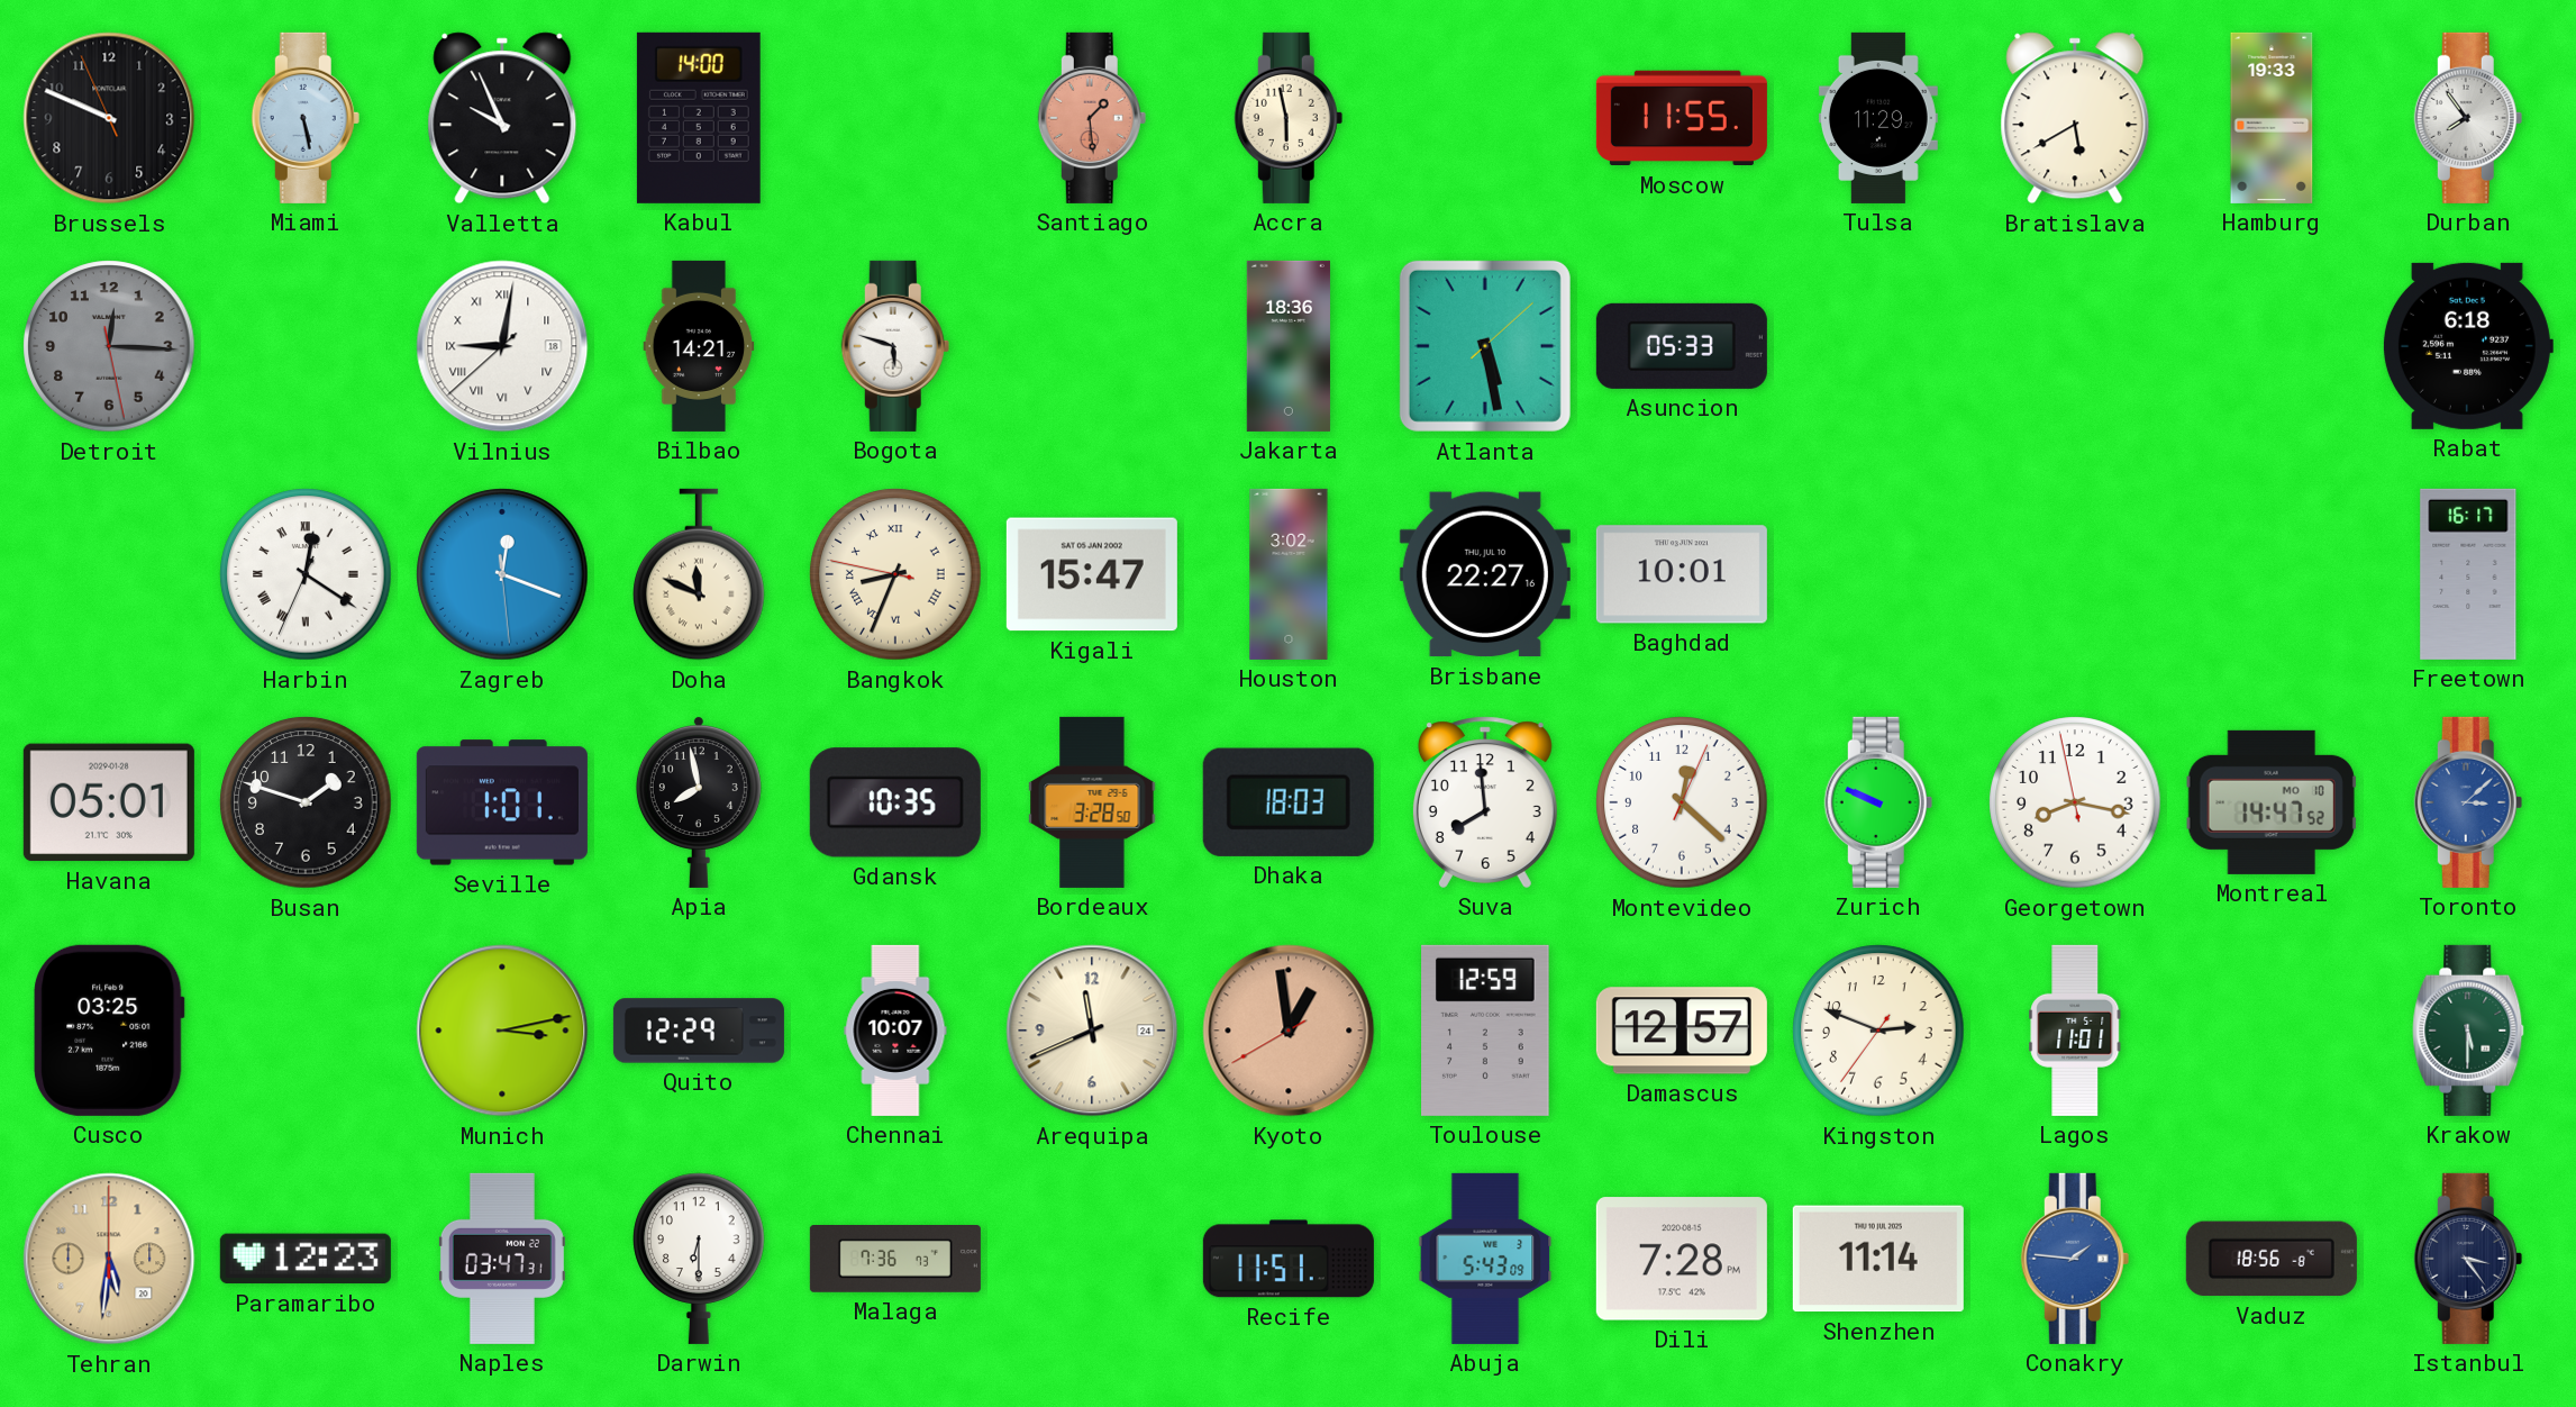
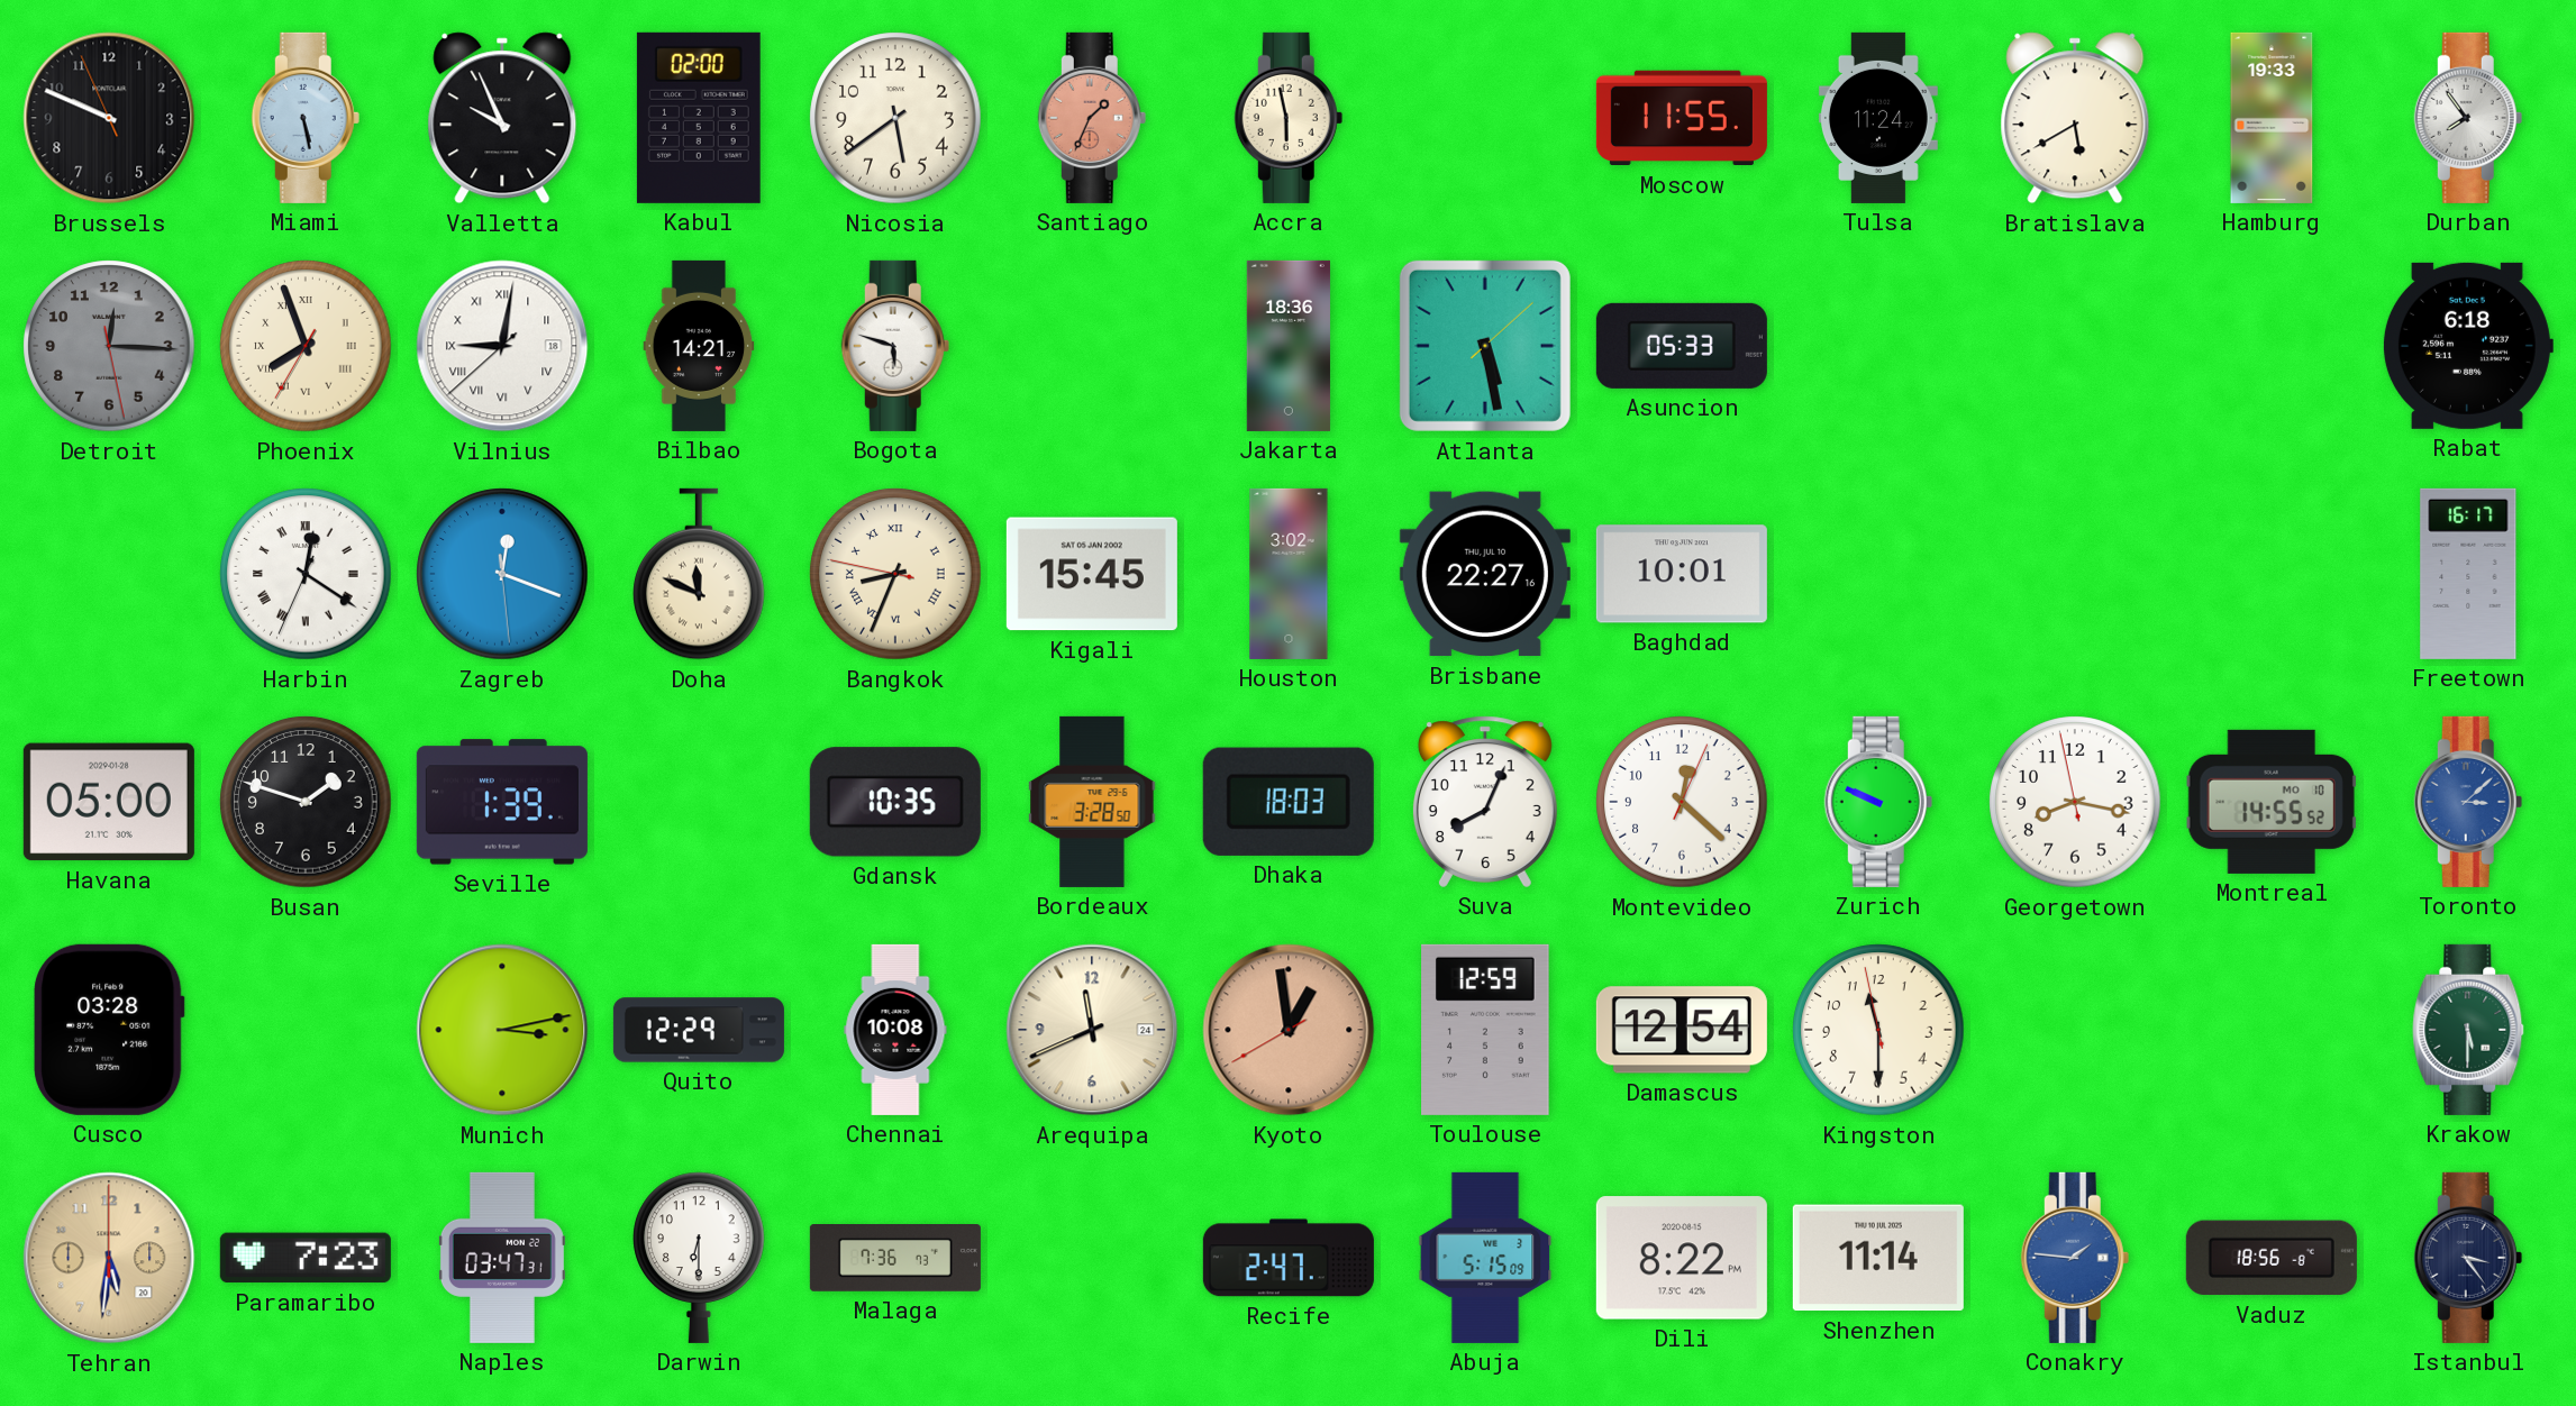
Kabul: 14:00 -> 02:00
Nicosia: none -> 5:39
Santiago: 1:29 -> 1:34
Tulsa: 11:29 -> 11:24
Phoenix: none -> 7:56
Kigali: 15:47 -> 15:45
Havana: 05:01 -> 05:00
Seville: 1:01 -> 1:39
Apia: 7:58 -> none
Suva: 7:59 -> 8:04
Montreal: 14:47 -> 14:55
Cusco: 03:25 -> 03:28
Chennai: 10:07 -> 10:08
Damascus: 12:57 -> 12:54
Kingston: 2:48 -> 11:29
Lagos: 11:01 -> none
Paramaribo: 12:23 -> 7:23
Recife: 11:51 -> 2:47
Abuja: 5:43 -> 5:15
Dili: 7:28 -> 8:22
